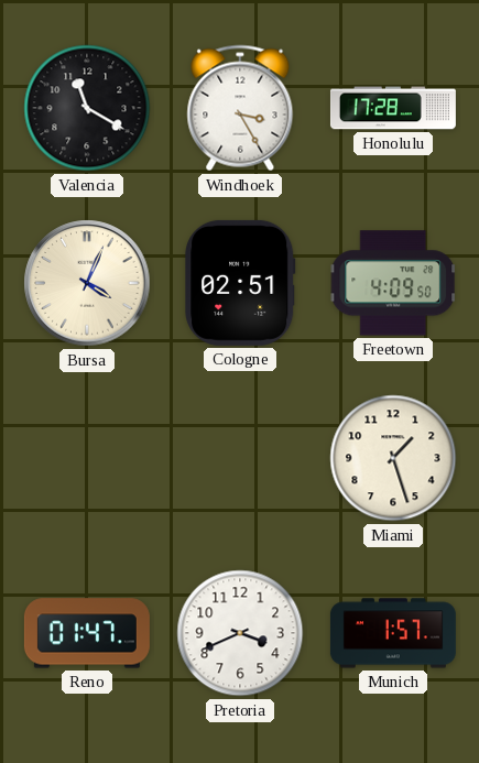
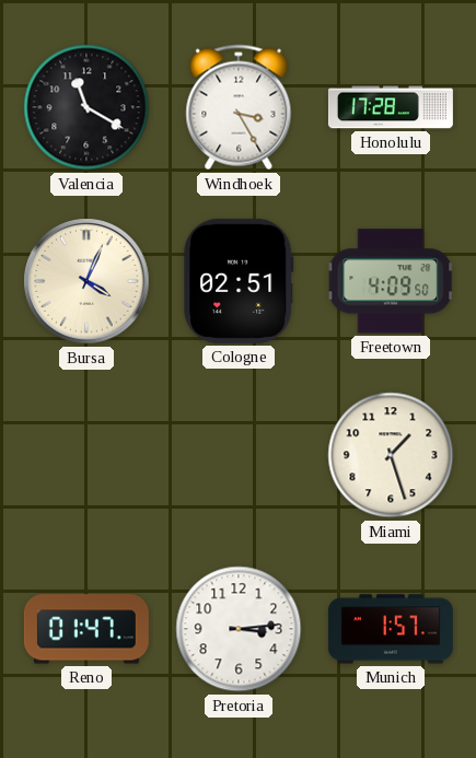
Pretoria: 3:41 -> 3:14
